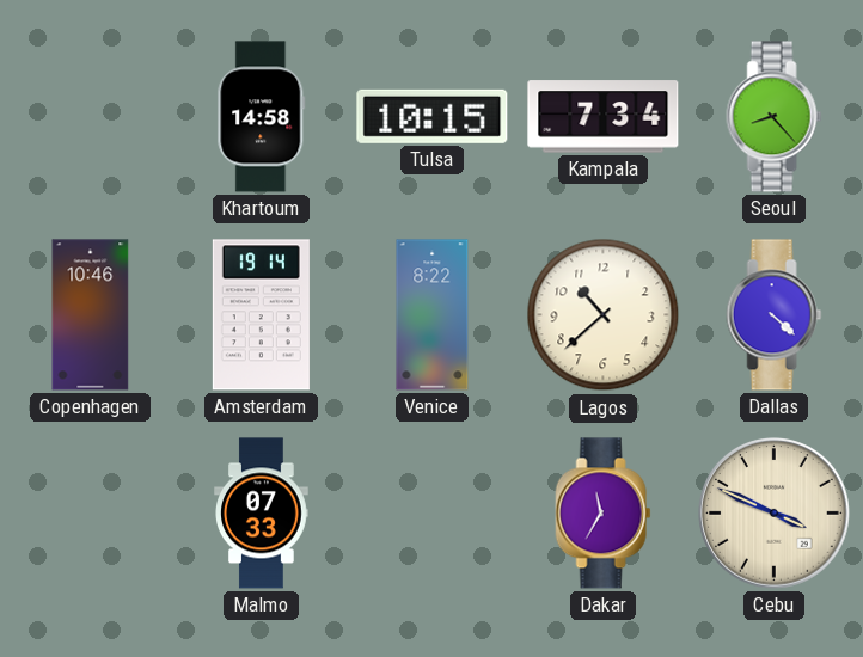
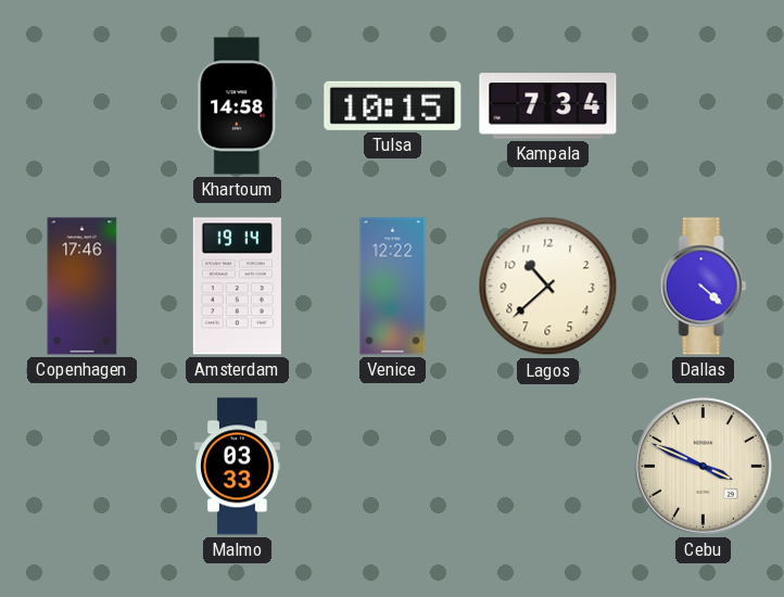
Seoul: 8:23 -> none
Copenhagen: 10:46 -> 17:46
Venice: 8:22 -> 12:22
Malmo: 07:33 -> 03:33
Dakar: 11:35 -> none
